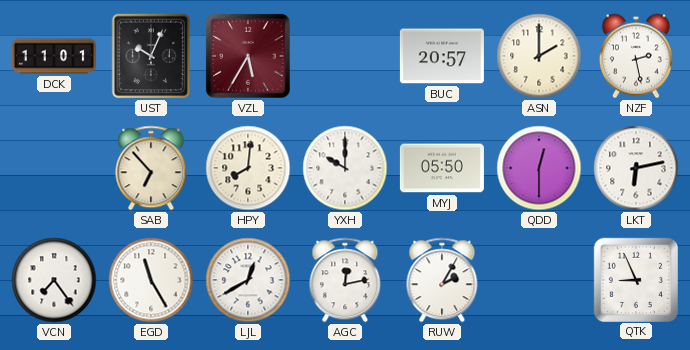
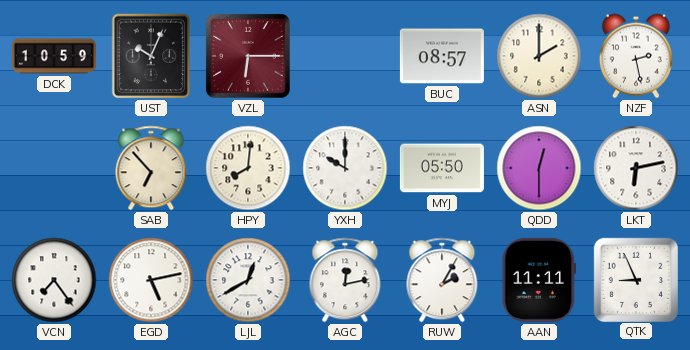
DCK: 11:01 -> 10:59
VZL: 5:35 -> 6:15
BUC: 20:57 -> 08:57
EGD: 11:25 -> 5:13
AAN: none -> 11:11
